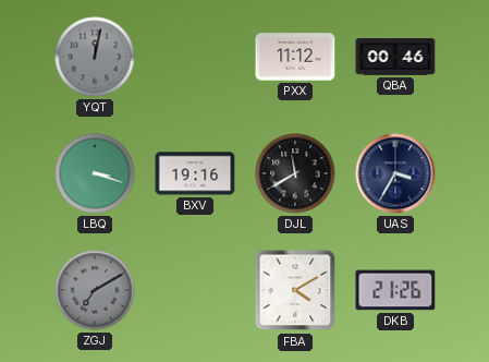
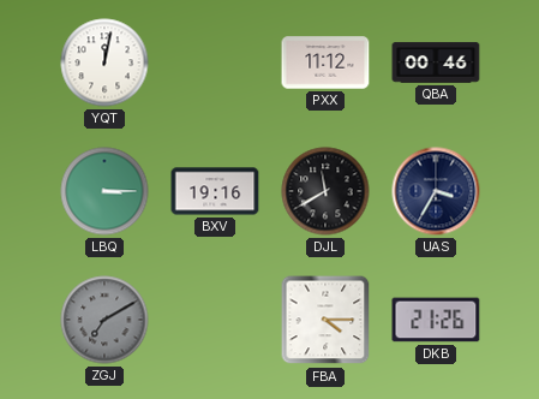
YQT dial: grey -> white
LBQ: 3:18 -> 3:15
FBA: 4:10 -> 4:15
